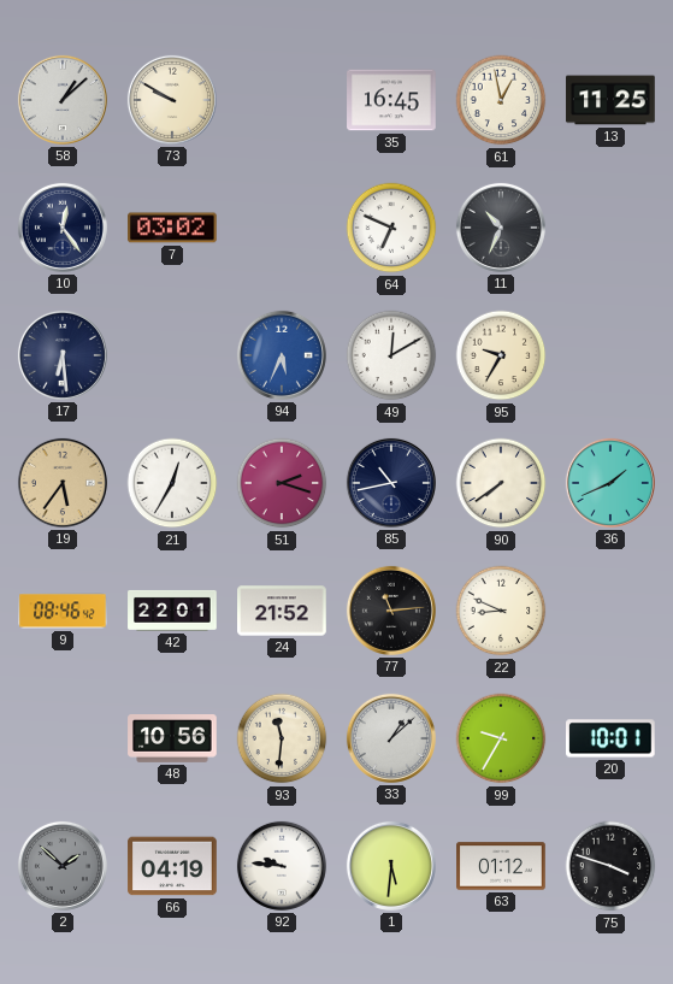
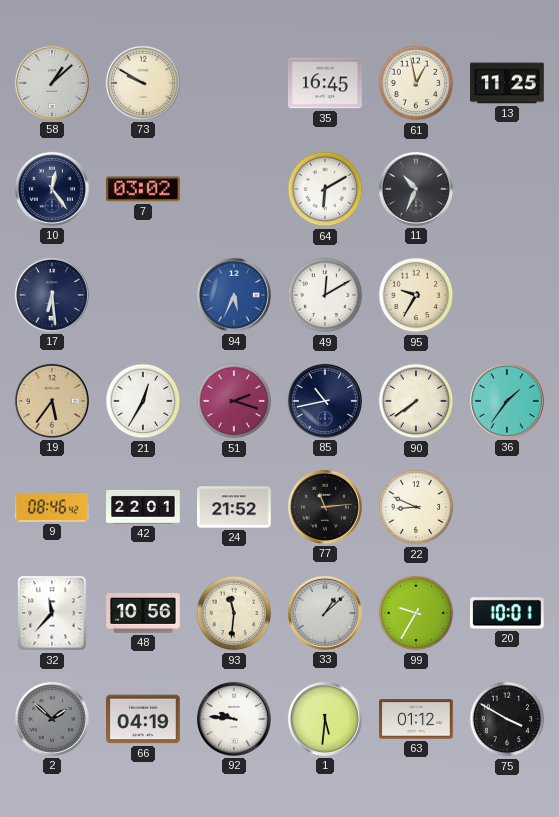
64: 6:49 -> 6:10
36: 1:41 -> 1:36
32: none -> 11:37
75: 3:48 -> 3:50
